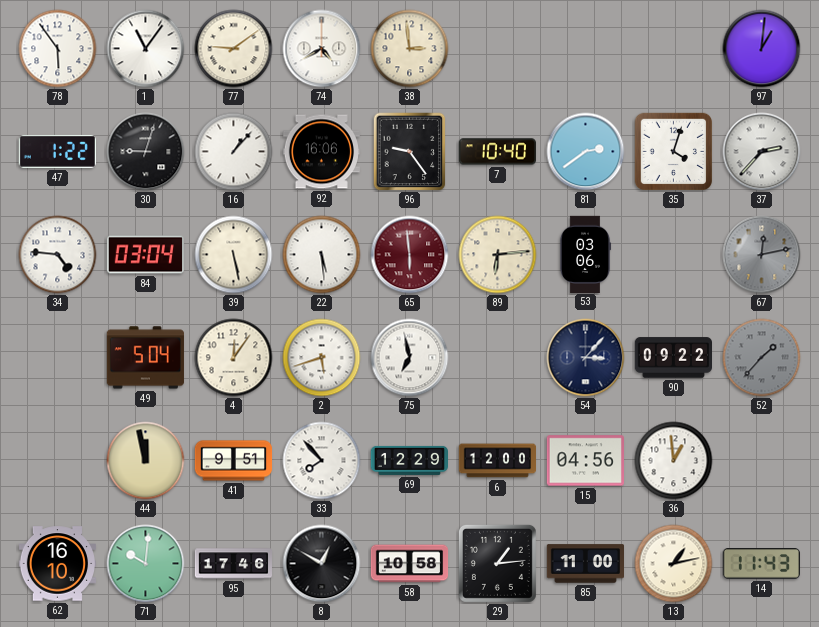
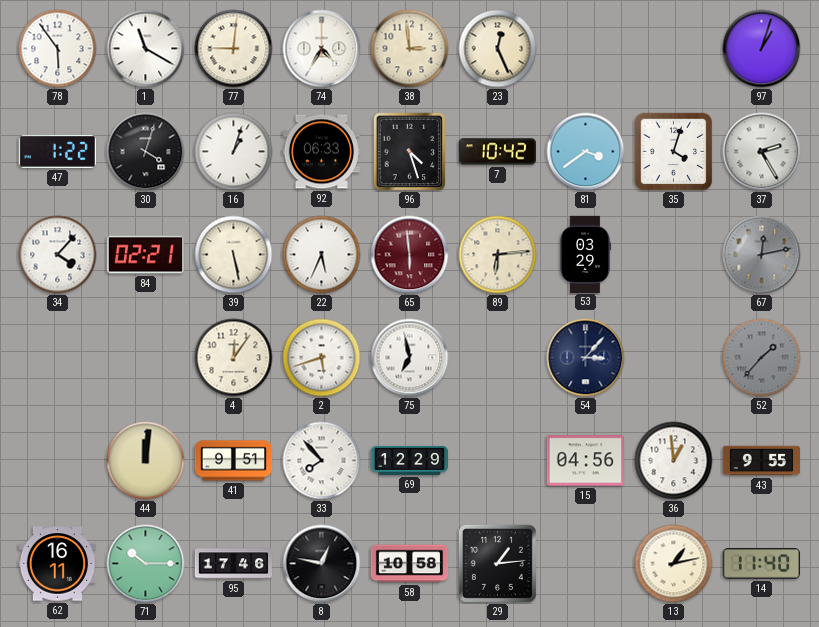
1: 11:06 -> 11:20
77: 9:09 -> 9:01
74: 4:40 -> 4:35
23: none -> 12:26
97: 1:01 -> 1:03
30: 9:03 -> 4:03
16: 1:07 -> 1:03
92: 16:06 -> 06:33
96: 9:24 -> 4:27
7: 10:40 -> 10:42
81: 2:39 -> 3:39
37: 2:37 -> 2:25
34: 4:46 -> 4:07
84: 03:04 -> 02:21
22: 5:29 -> 5:34
53: 03:06 -> 03:29
49: 5:04 -> none
90: 09:22 -> none
44: 11:58 -> 12:01
6: 12:00 -> none
43: none -> 9:55
62: 16:10 -> 16:11
71: 10:01 -> 10:15
8: 12:50 -> 12:47
85: 11:00 -> none
14: 11:43 -> 11:40
